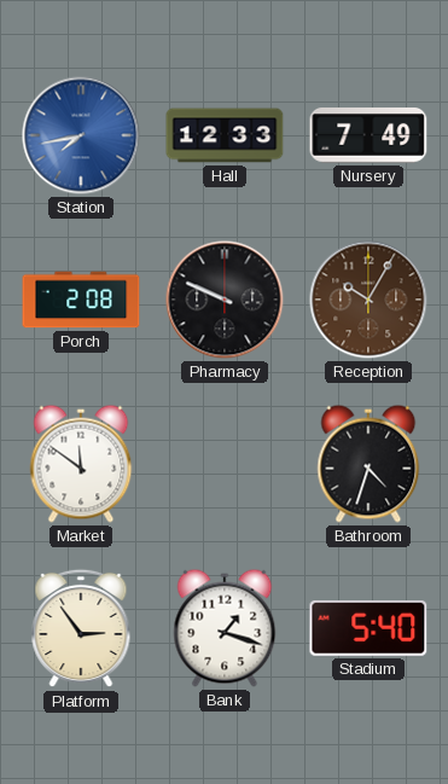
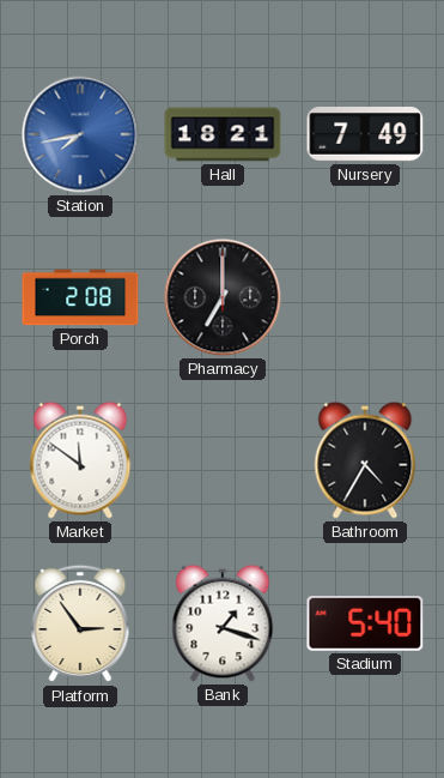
Hall: 12:33 -> 18:21
Pharmacy: 9:49 -> 7:00
Reception: 10:05 -> none
Bathroom: 4:33 -> 4:35
